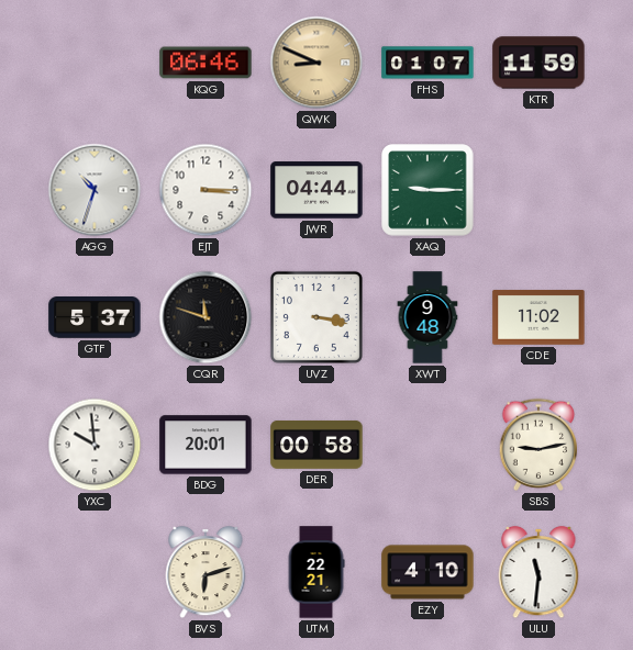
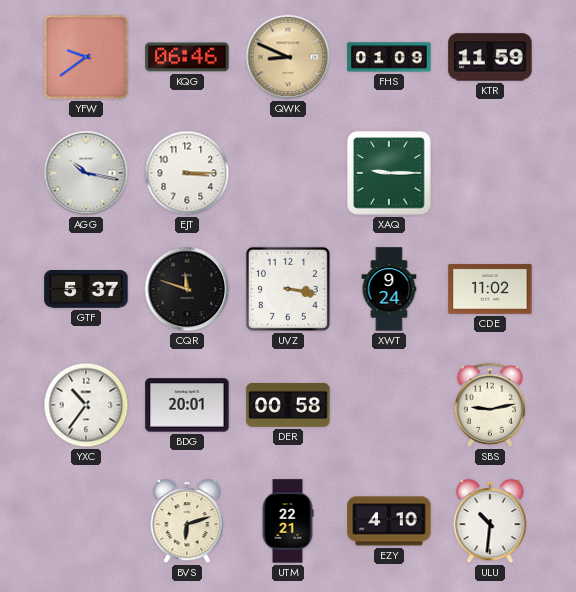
YFW: none -> 9:39
FHS: 01:07 -> 01:09
AGG: 10:33 -> 10:17
JWR: 04:44 -> none
XWT: 9:48 -> 9:24
YXC: 9:59 -> 10:36
ULU: 11:31 -> 10:31
